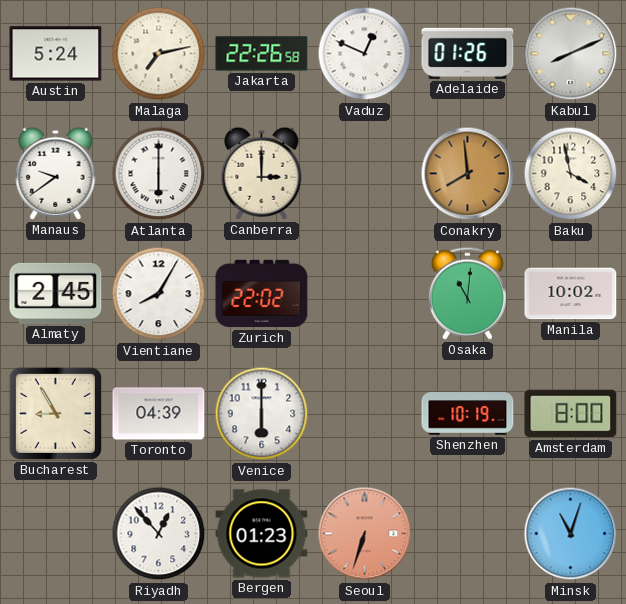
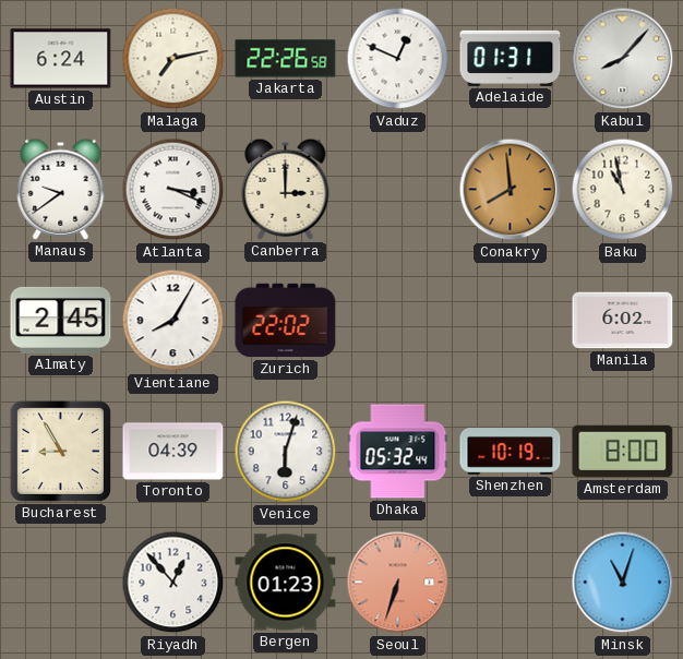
Austin: 5:24 -> 6:24
Adelaide: 01:26 -> 01:31
Kabul: 8:11 -> 8:07
Atlanta: 6:00 -> 3:19
Baku: 3:58 -> 10:58
Osaka: 11:01 -> none
Manila: 10:02 -> 6:02
Venice: 6:00 -> 6:03
Dhaka: none -> 05:32
